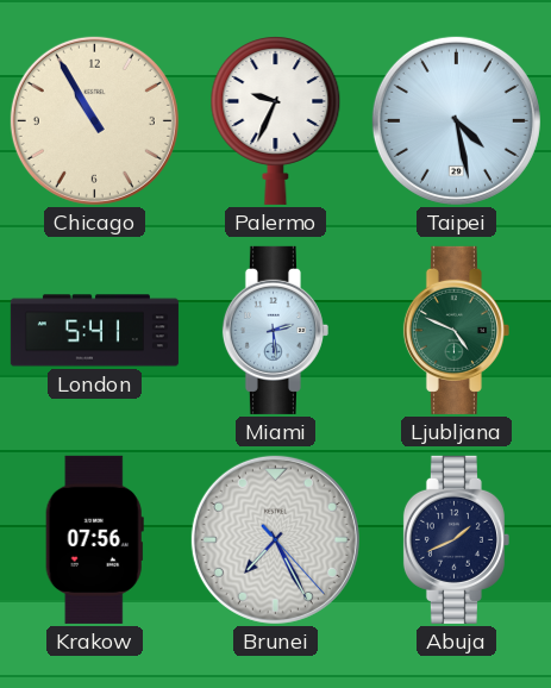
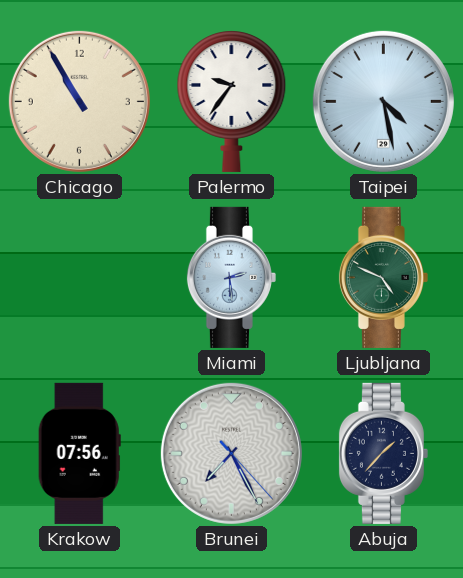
Palermo: 9:34 -> 9:36
London: 5:41 -> none
Abuja: 1:41 -> 1:37
